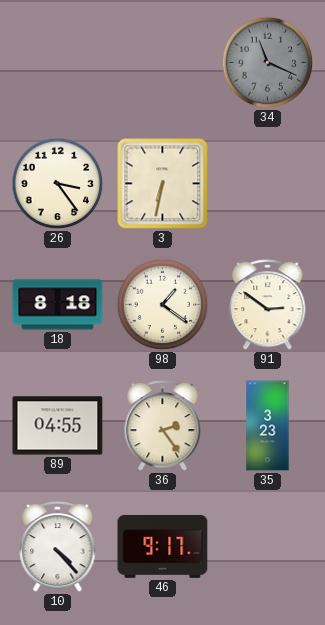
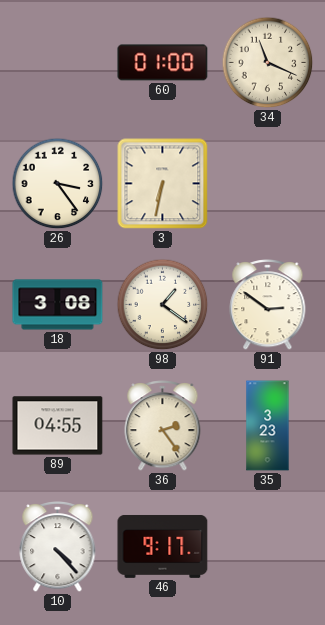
60: none -> 01:00
34 dial: grey -> cream
18: 8:18 -> 3:08
